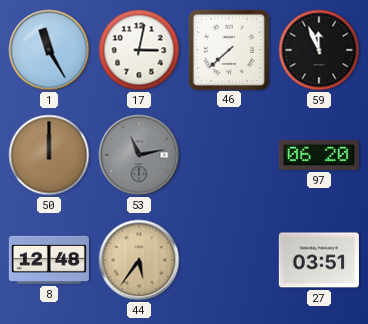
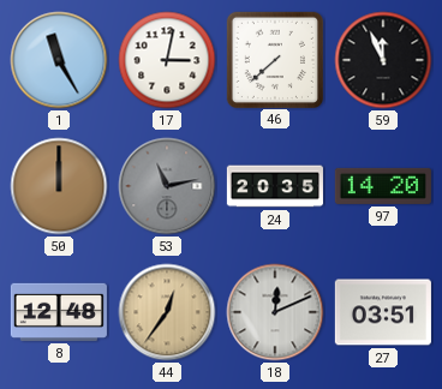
24: none -> 20:35
97: 06:20 -> 14:20
44: 5:36 -> 12:36
18: none -> 12:11
